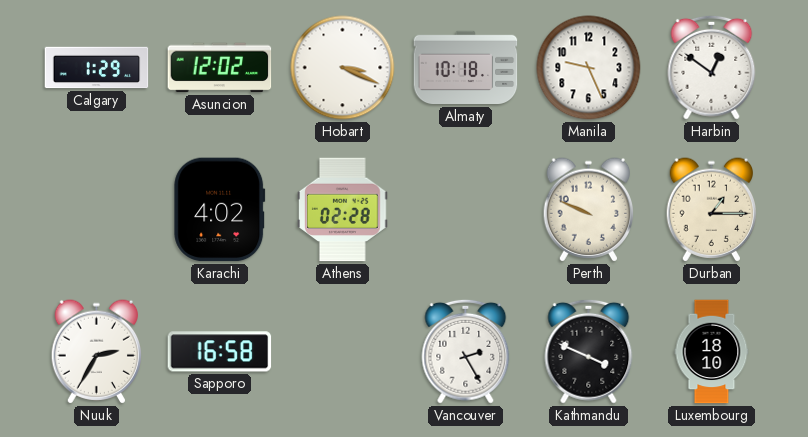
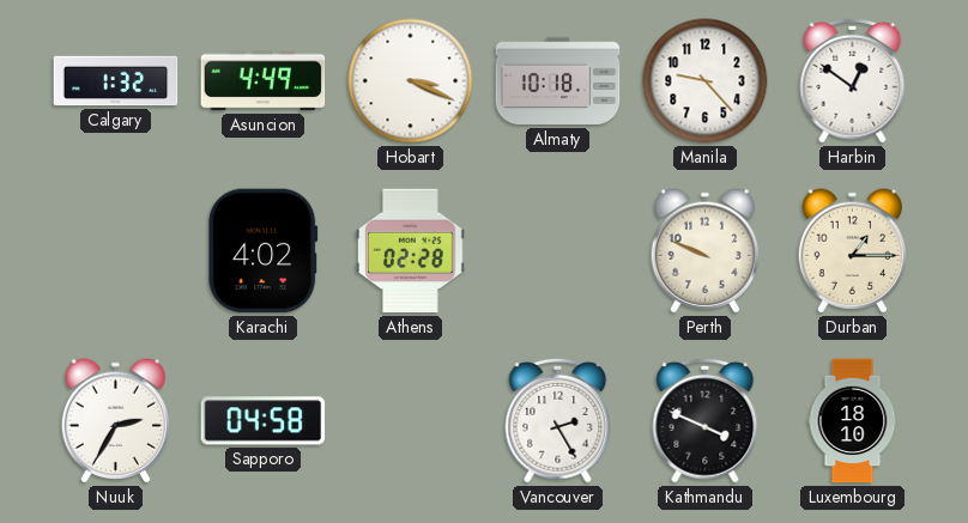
Calgary: 1:29 -> 1:32
Asuncion: 12:02 -> 4:49
Manila: 9:26 -> 9:23
Sapporo: 16:58 -> 04:58
